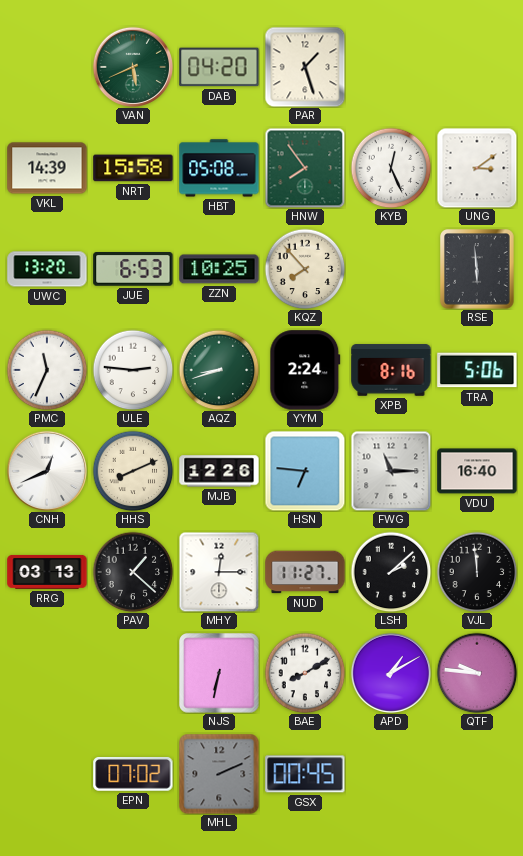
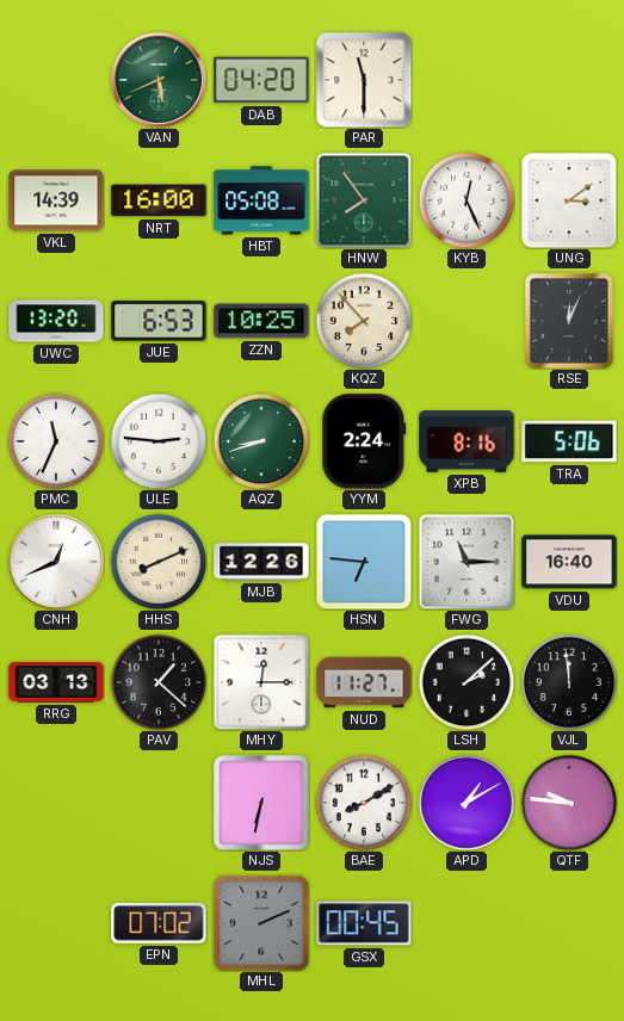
PAR: 1:27 -> 11:30
NRT: 15:58 -> 16:00
RSE: 5:59 -> 12:04
